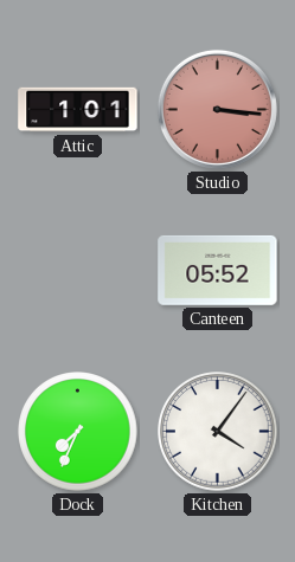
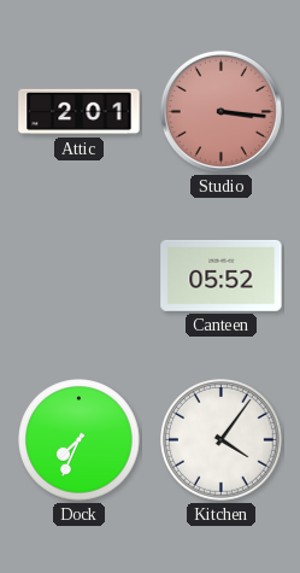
Attic: 1:01 -> 2:01
